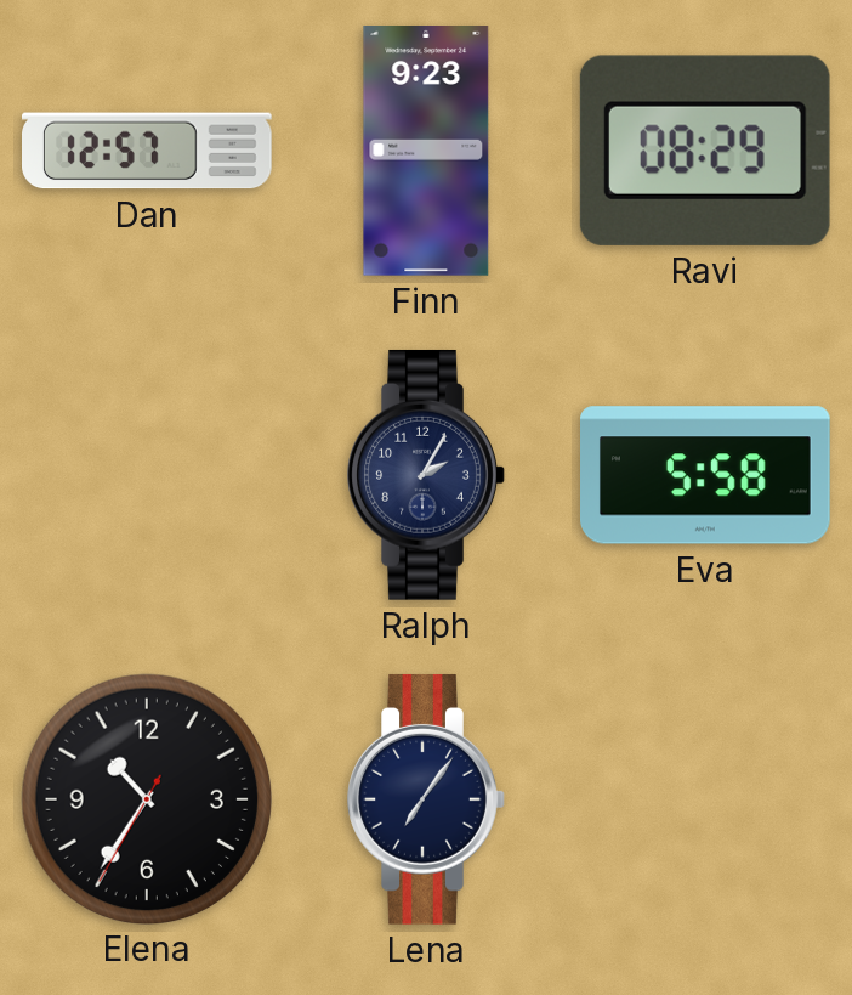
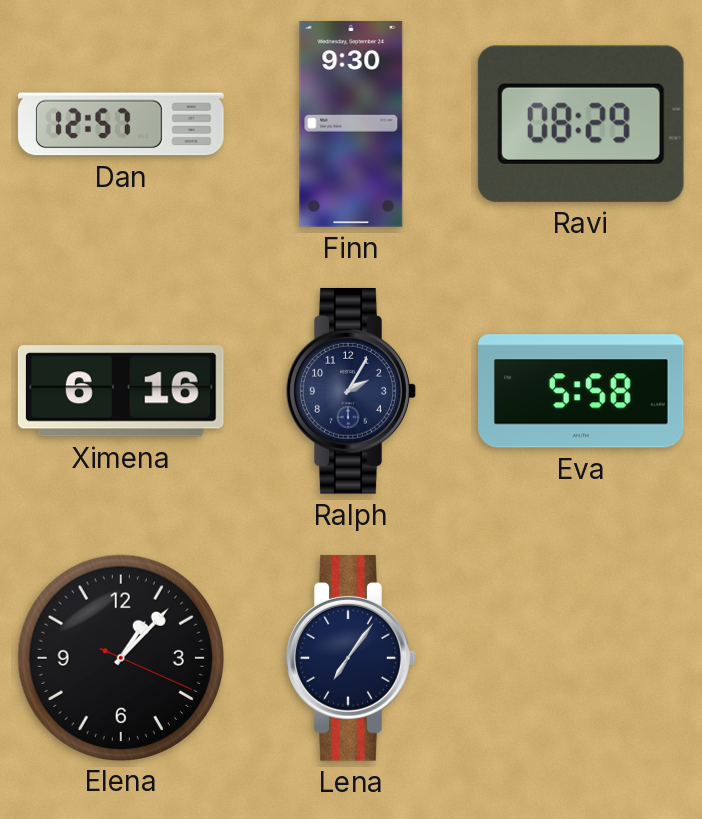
Finn: 9:23 -> 9:30
Ximena: none -> 6:16
Elena: 10:35 -> 1:07
